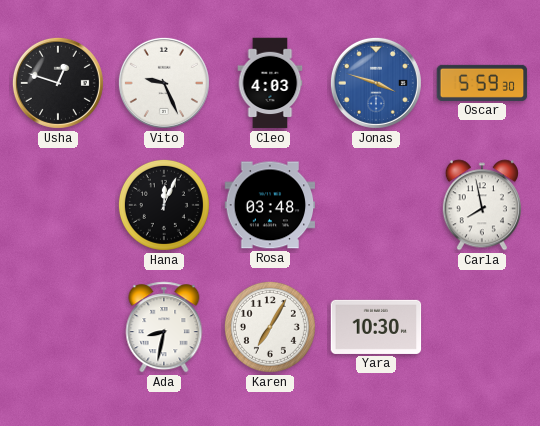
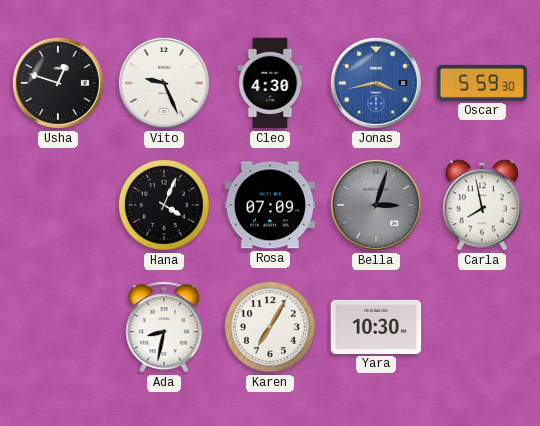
Cleo: 4:03 -> 4:30
Jonas: 3:48 -> 3:43
Hana: 12:04 -> 4:04
Rosa: 03:48 -> 07:09
Bella: none -> 3:03
